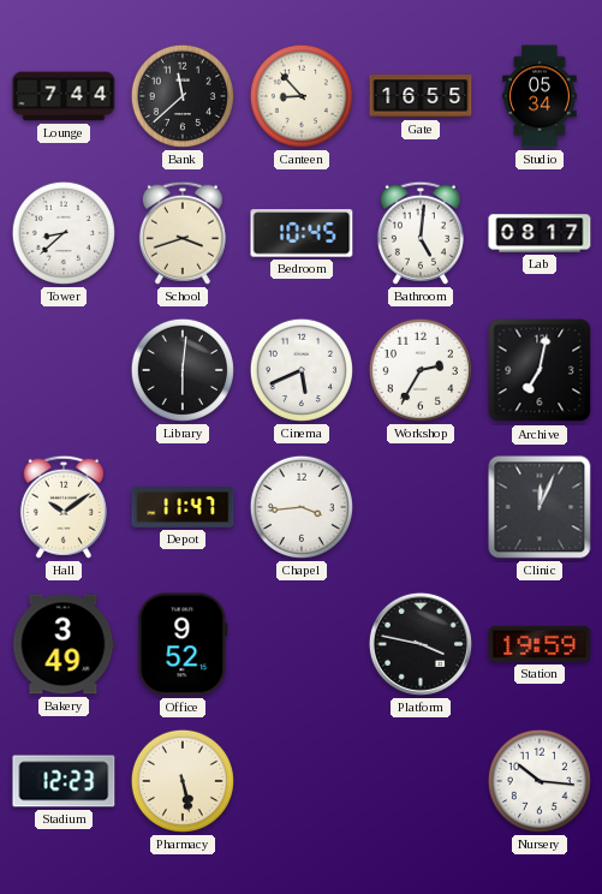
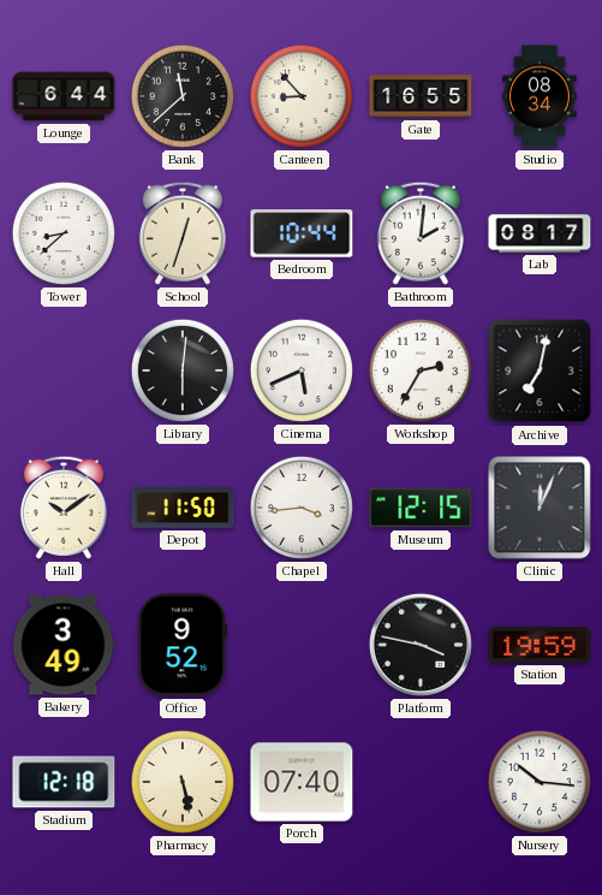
Lounge: 7:44 -> 6:44
Studio: 05:34 -> 08:34
School: 3:42 -> 12:33
Bedroom: 10:45 -> 10:44
Bathroom: 5:01 -> 2:01
Depot: 11:47 -> 11:50
Museum: none -> 12:15
Stadium: 12:23 -> 12:18
Porch: none -> 07:40
